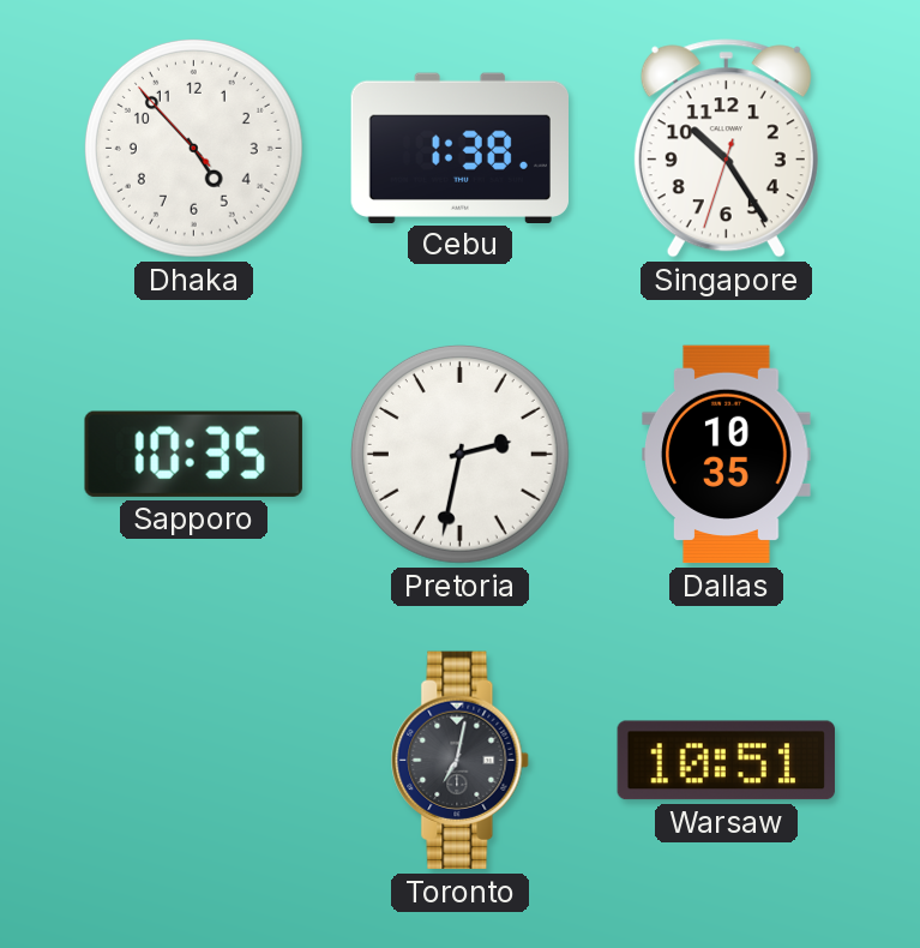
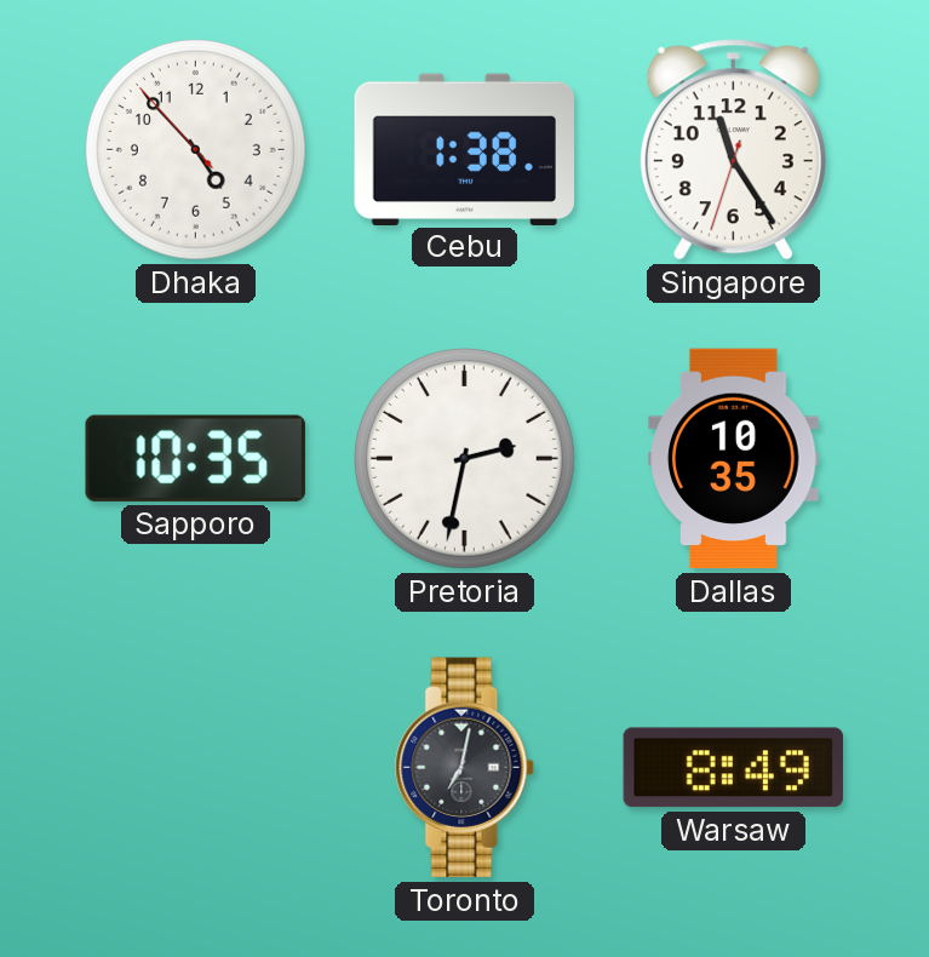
Singapore: 10:24 -> 11:24
Warsaw: 10:51 -> 8:49
